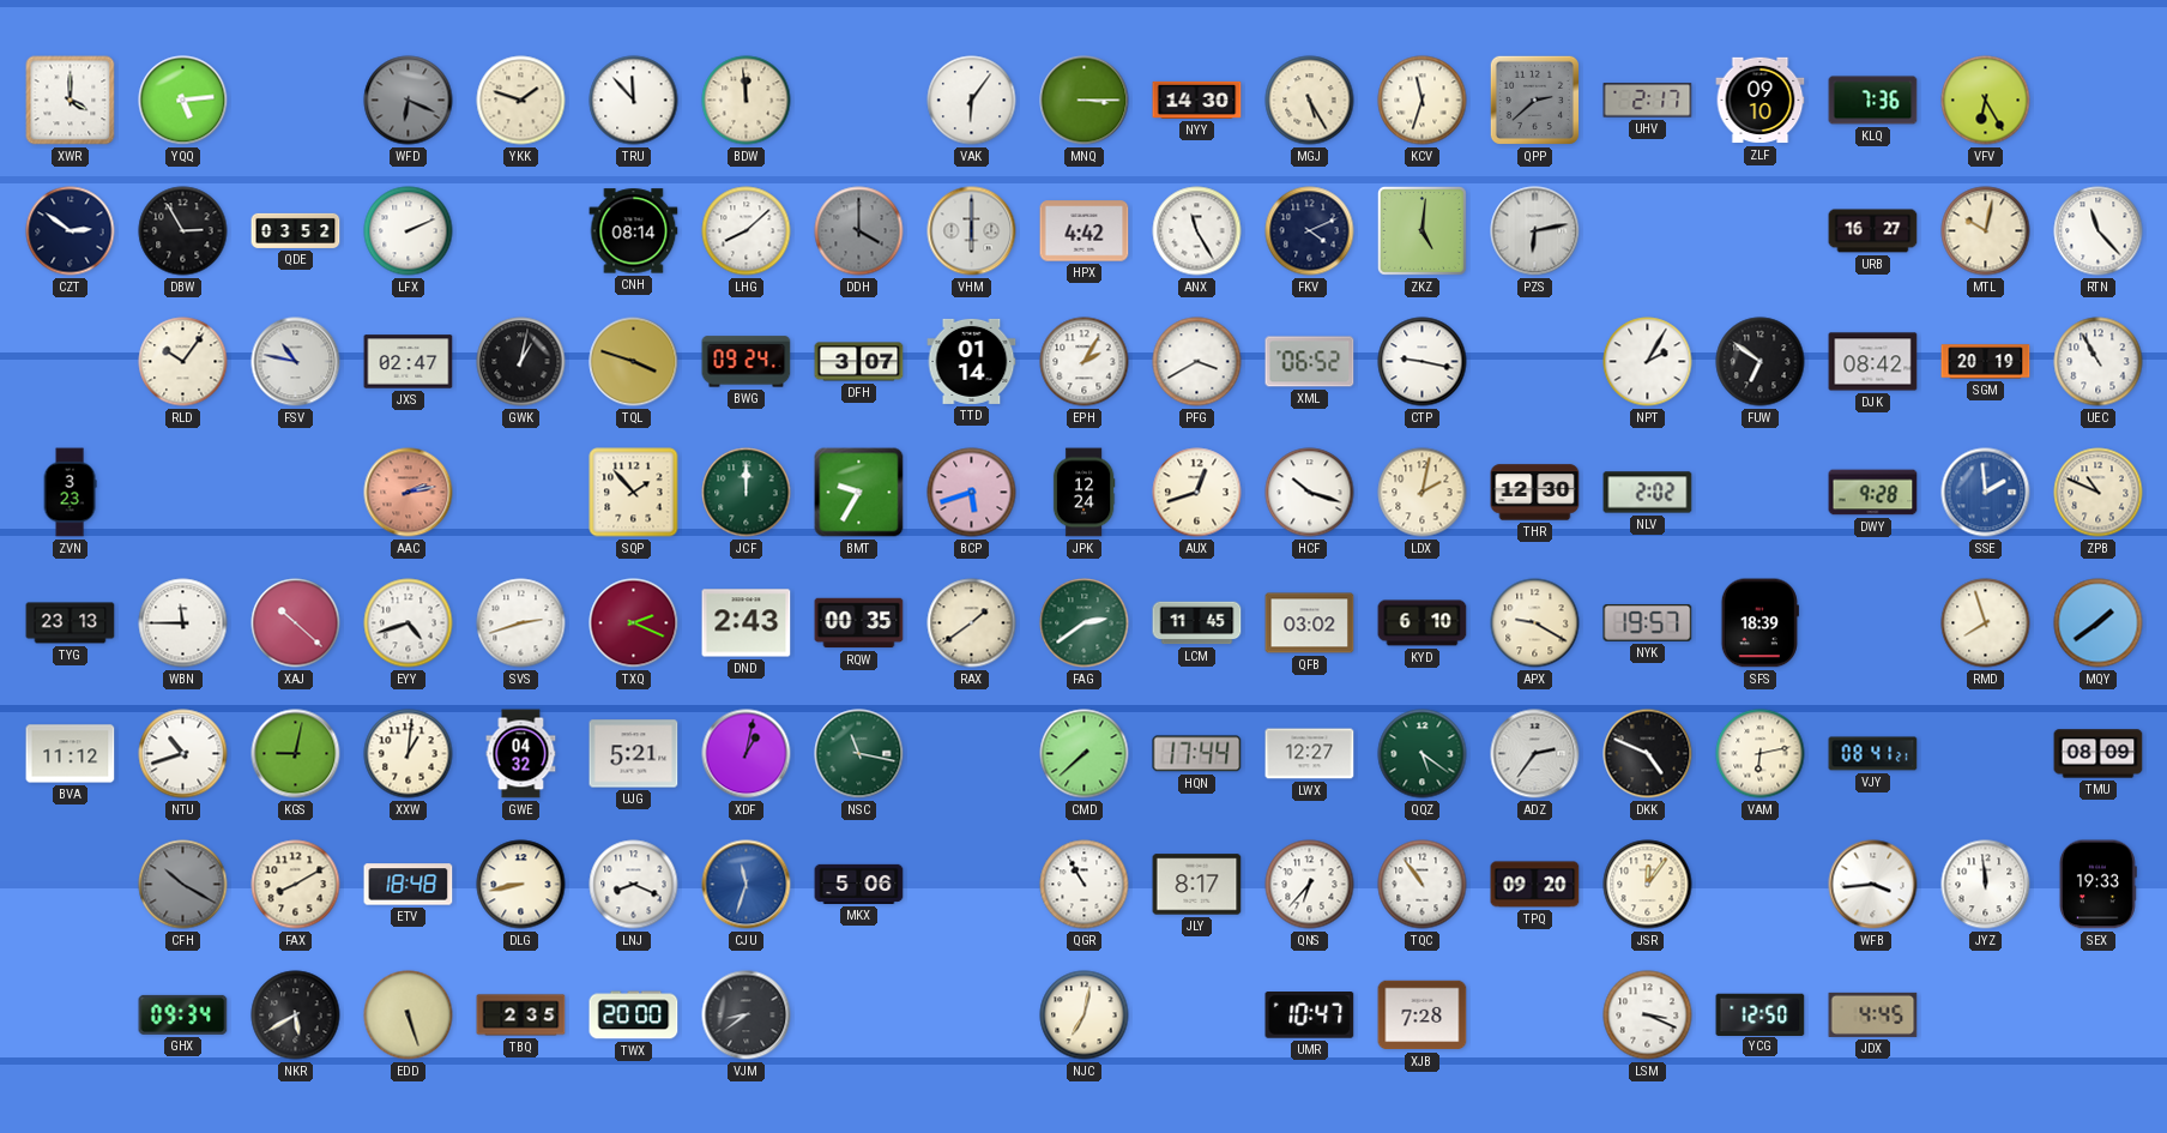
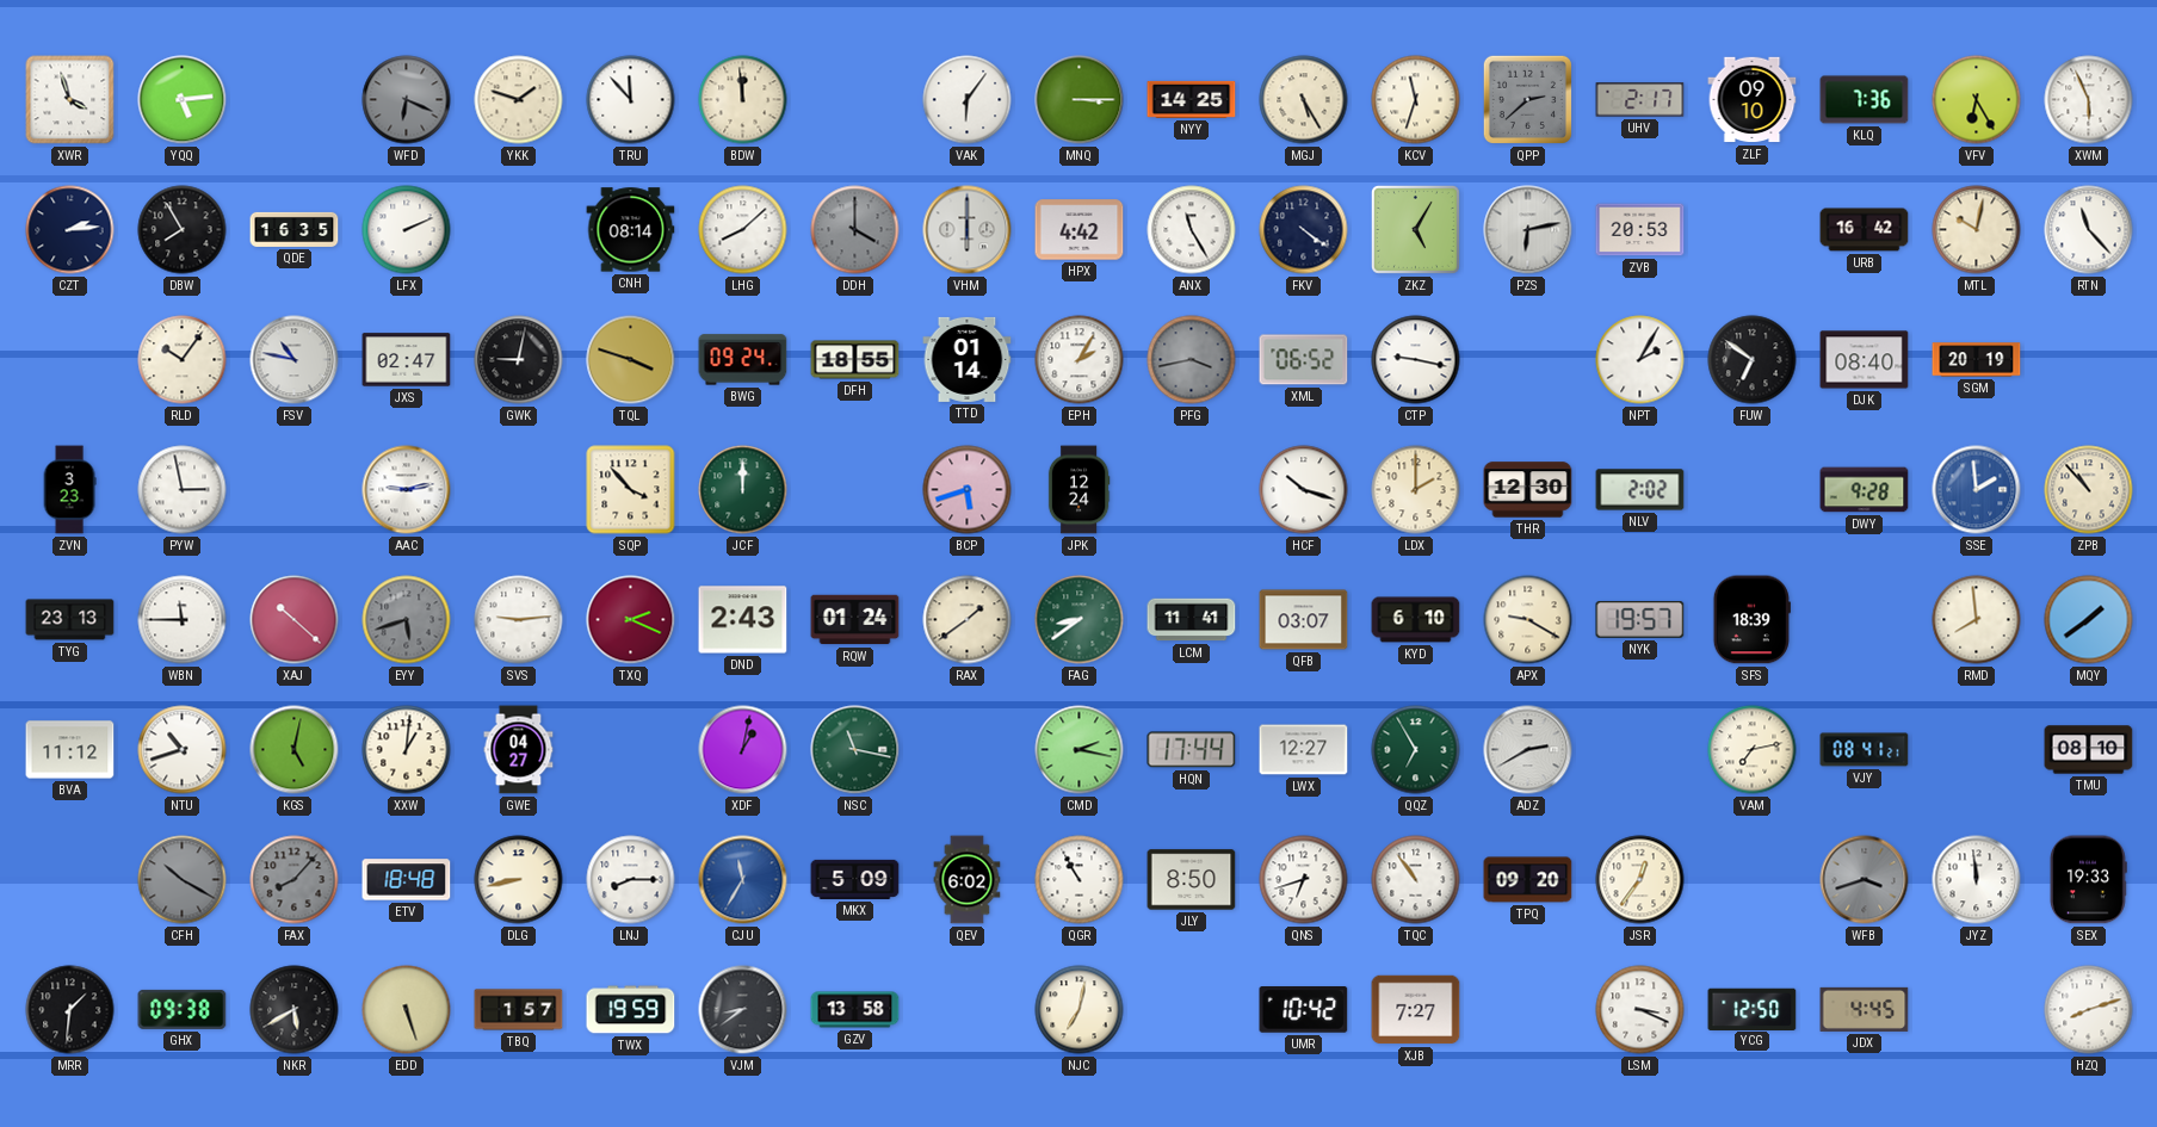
XWR: 4:00 -> 3:57
NYY: 14:30 -> 14:25
XWM: none -> 5:56
CZT: 2:51 -> 2:14
DBW: 2:55 -> 7:55
QDE: 03:52 -> 16:35
FKV: 4:11 -> 4:21
ZKZ: 5:01 -> 5:05
ZVB: none -> 20:53
URB: 16:27 -> 16:42
GWK: 1:02 -> 9:02
DFH: 3:07 -> 18:55
PFG: 3:40 -> 3:43
PFG dial: white -> grey
DJK: 08:42 -> 08:40
UEC: 10:55 -> none
PYW: none -> 2:58
AAC: 2:13 -> 9:13
AAC dial: salmon -> white
SQP: 1:53 -> 3:53
BMT: 9:35 -> none
AUX: 12:42 -> none
LDX: 2:02 -> 2:00
ZPB: 10:49 -> 10:53
EYY: 4:42 -> 5:42
EYY dial: white -> grey
SVS: 2:42 -> 9:14
RQW: 00:35 -> 01:24
FAG: 2:39 -> 8:39
LCM: 11:45 -> 11:41
QFB: 03:02 -> 03:07
RMD: 7:57 -> 7:59
KGS: 9:02 -> 5:02
GWE: 04:32 -> 04:27
UJG: 5:21 -> none
CMD: 7:38 -> 2:17
QQZ: 5:21 -> 6:55
ADZ: 2:36 -> 2:40
DKK: 4:49 -> none
VAM: 6:13 -> 7:13
TMU: 08:09 -> 08:10
FAX: 8:10 -> 8:07
FAX dial: cream -> grey
LNJ: 8:19 -> 8:15
CJU: 11:33 -> 11:35
MKX: 5:06 -> 5:09
QEV: none -> 6:02
JLY: 8:17 -> 8:50
QNS: 6:37 -> 6:42
JSR: 12:06 -> 12:36
WFB: 3:44 -> 3:42
WFB dial: white -> grey
MRR: none -> 1:31
GHX: 09:34 -> 09:38
TBQ: 2:35 -> 1:57
TWX: 20:00 -> 19:59
GZV: none -> 13:58
UMR: 10:47 -> 10:42
XJB: 7:28 -> 7:27
HZQ: none -> 8:12
